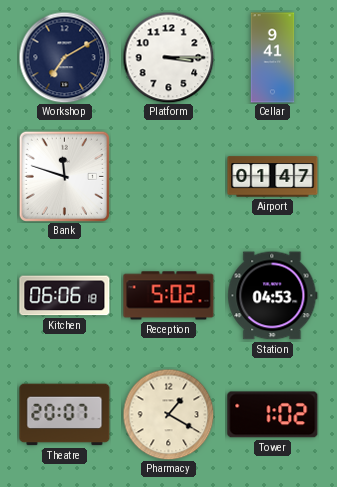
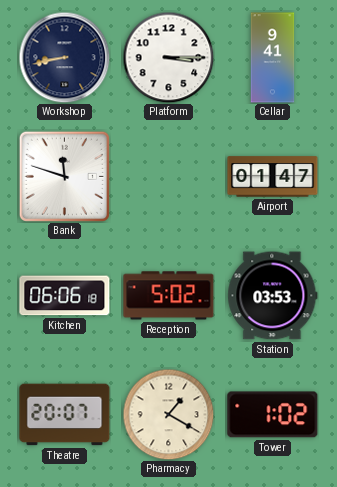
Workshop: 7:10 -> 8:43
Station: 04:53 -> 03:53
